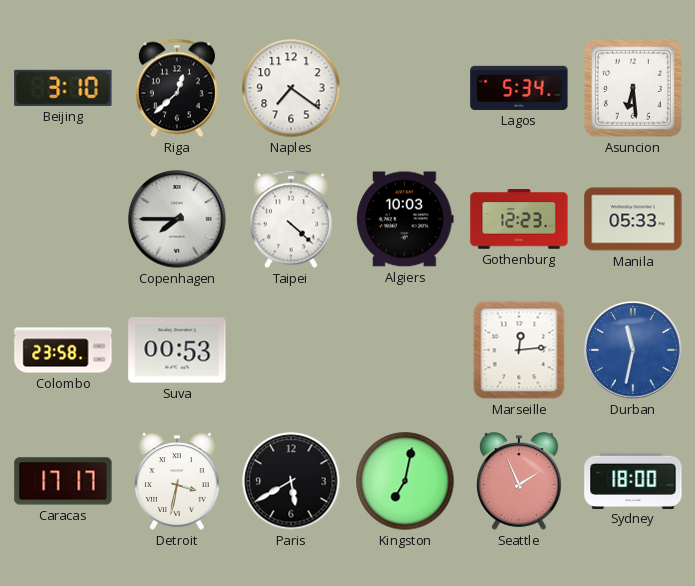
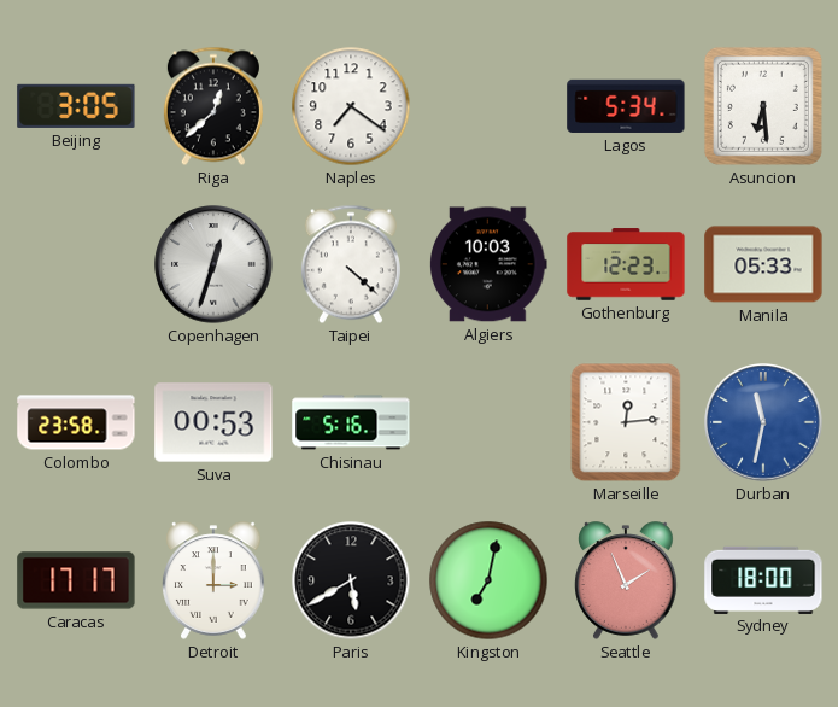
Beijing: 3:10 -> 3:05
Copenhagen: 7:45 -> 12:33
Chisinau: none -> 5:16
Detroit: 3:32 -> 3:00
